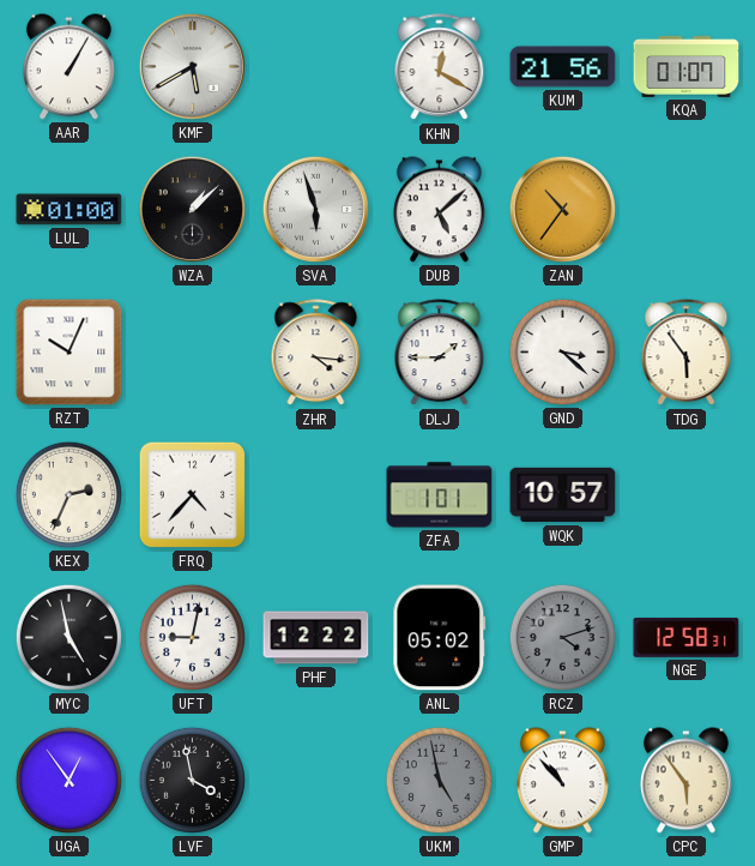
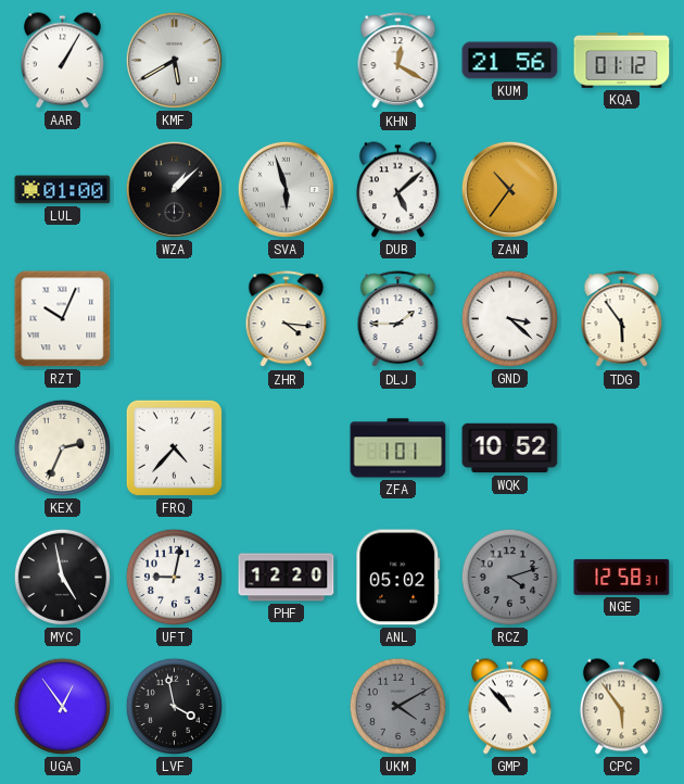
KQA: 01:07 -> 01:12
WQK: 10:57 -> 10:52
PHF: 12:22 -> 12:20
UKM: 4:58 -> 4:10
